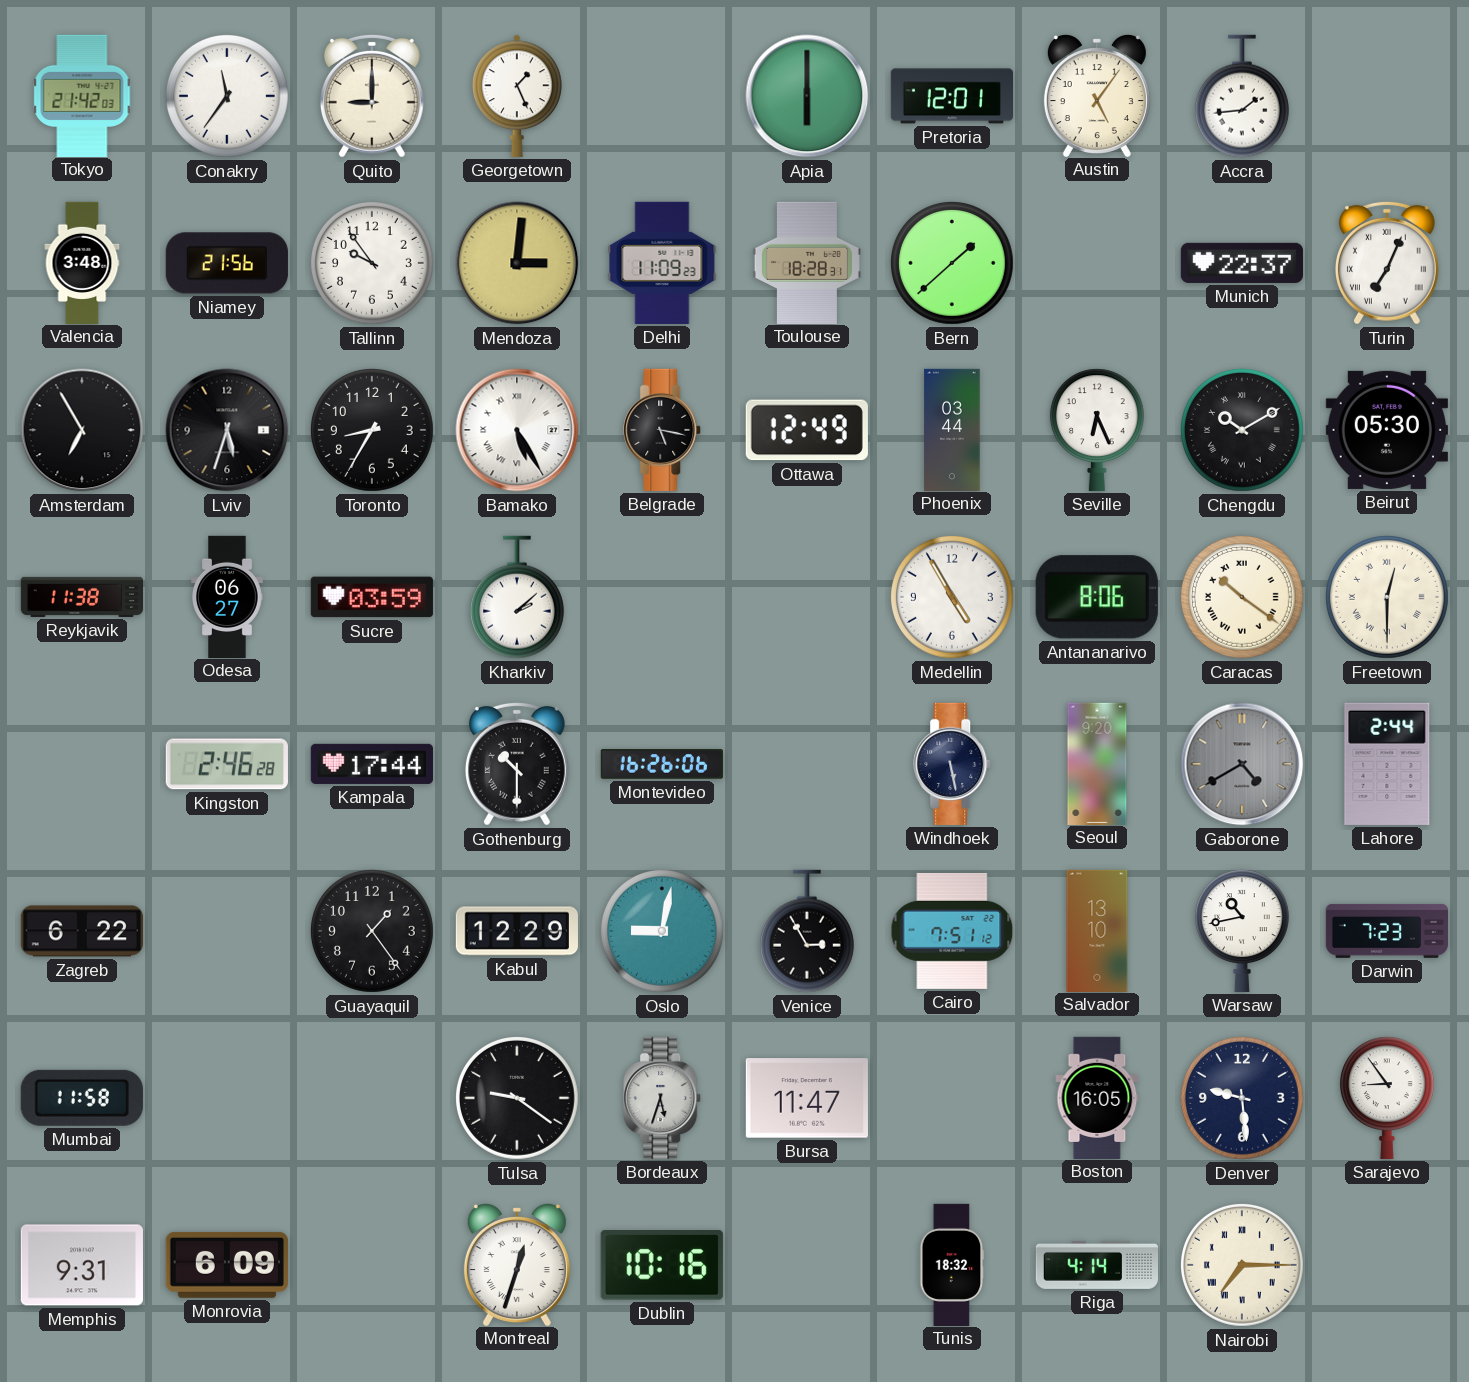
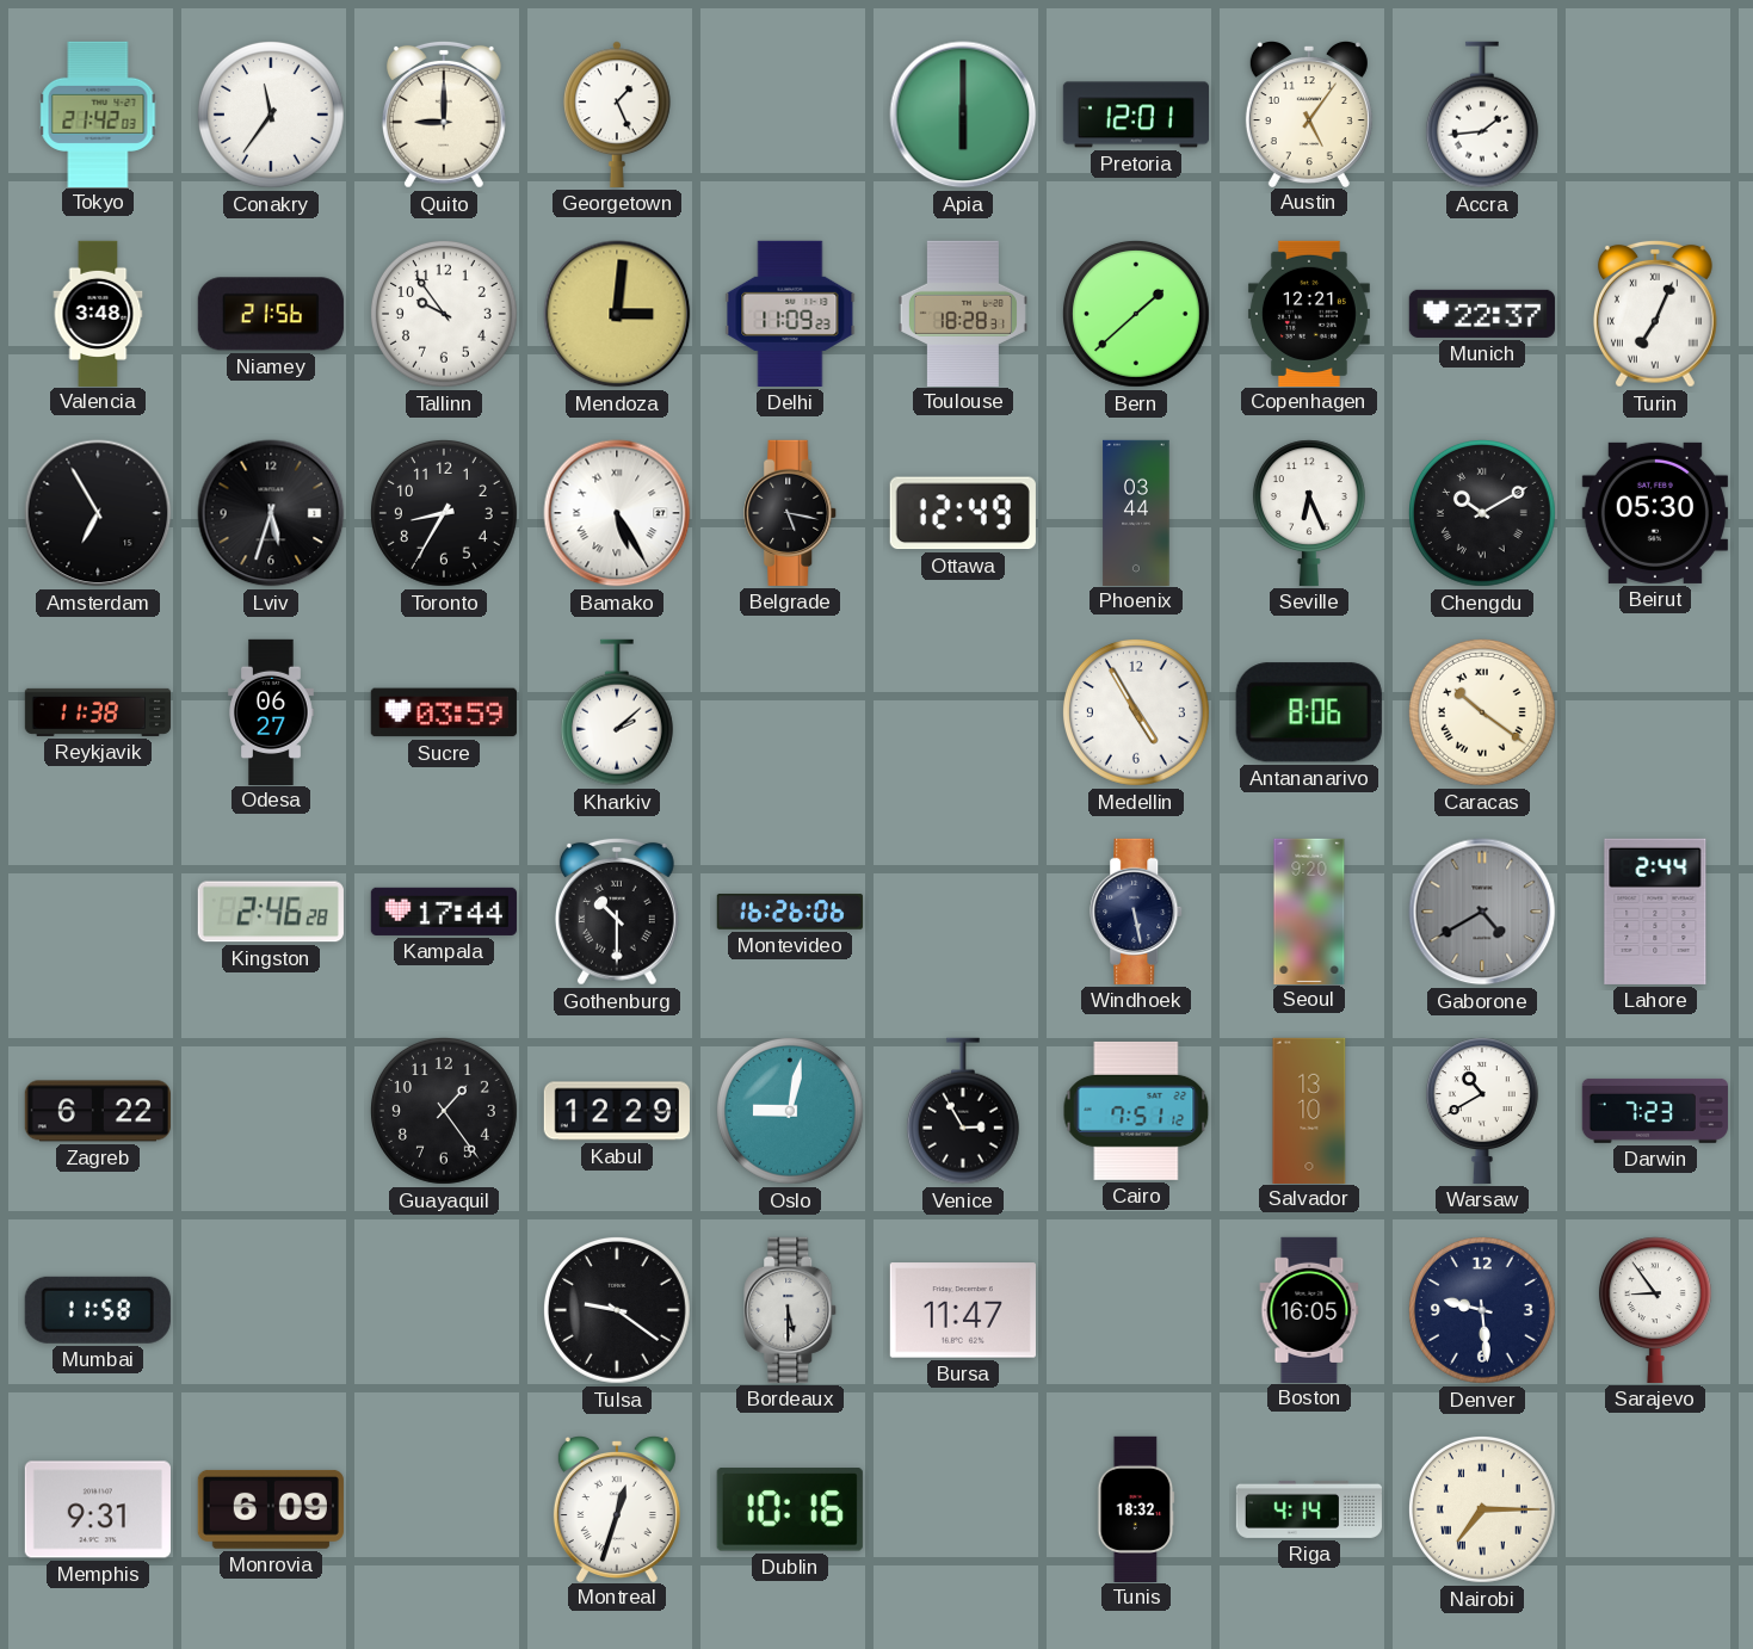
Copenhagen: none -> 12:21
Freetown: 12:30 -> none
Warsaw: 10:43 -> 10:40
Bordeaux: 5:33 -> 5:30
